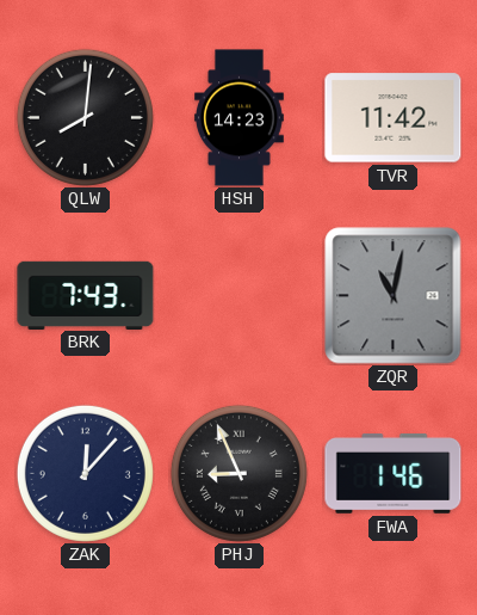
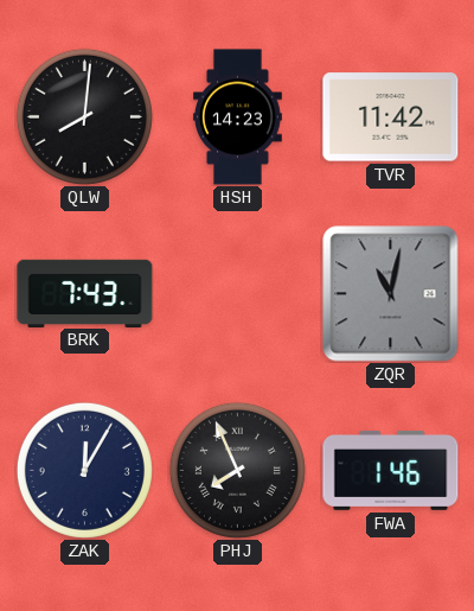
ZAK: 12:07 -> 12:05
PHJ: 8:56 -> 7:56
